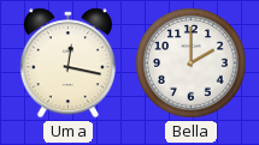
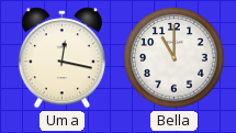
Bella: 2:00 -> 11:00
